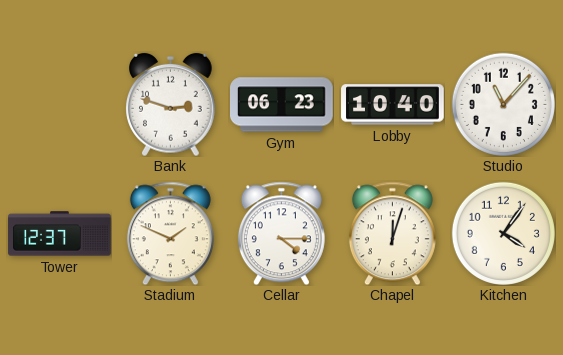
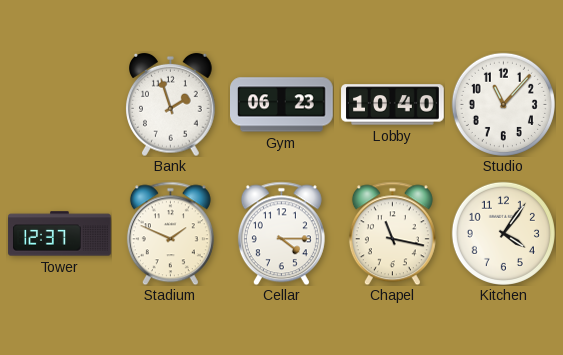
Bank: 2:48 -> 1:57
Chapel: 12:03 -> 11:17
